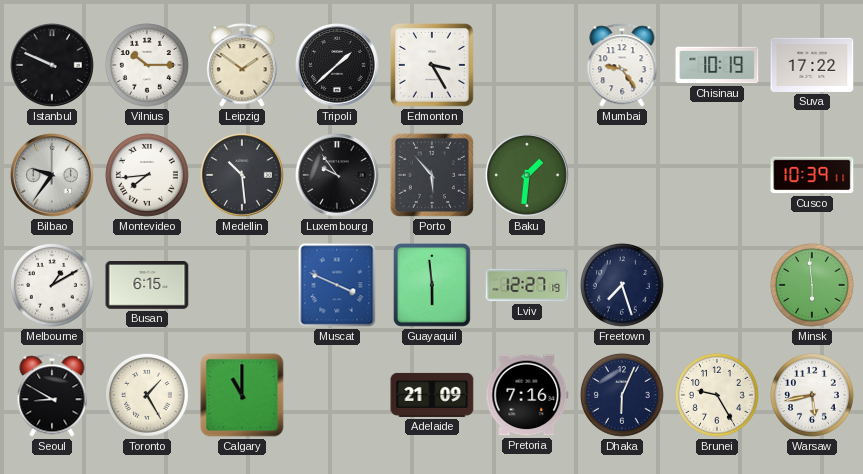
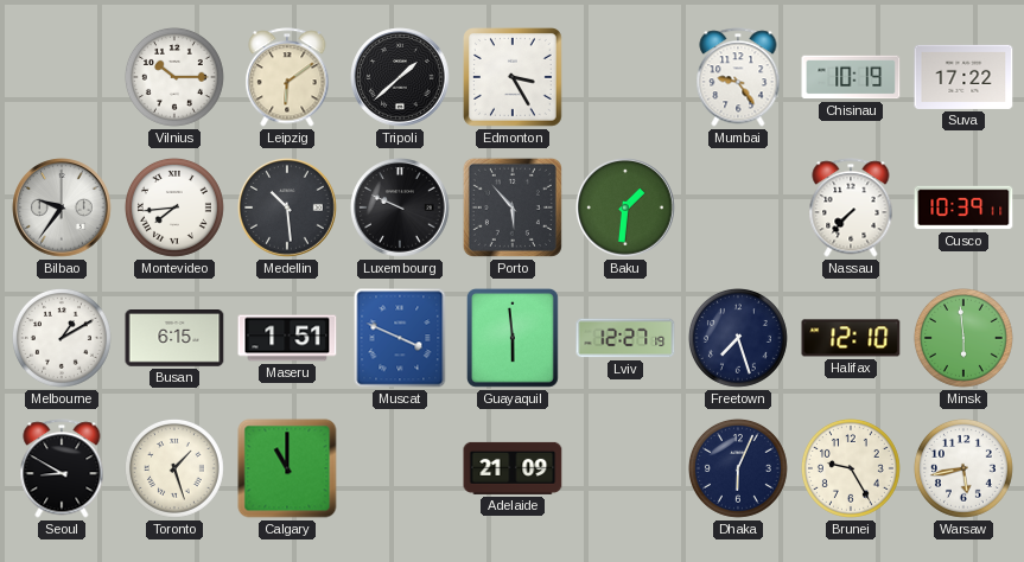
Istanbul: 9:49 -> none
Leipzig: 1:51 -> 6:09
Luxembourg: 9:54 -> 9:49
Nassau: none -> 7:37
Maseru: none -> 1:51
Halifax: none -> 12:10
Toronto: 1:25 -> 1:27
Pretoria: 7:16 -> none
